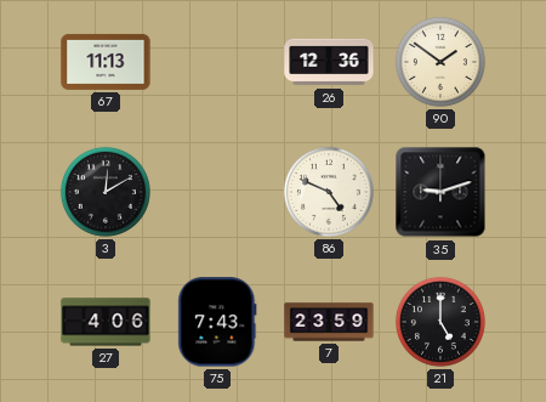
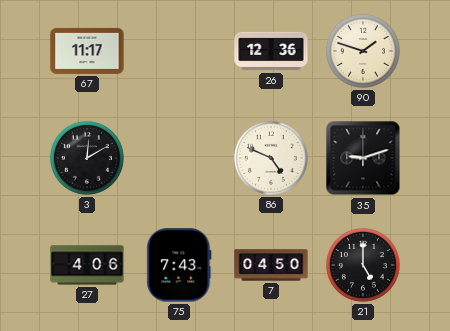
67: 11:13 -> 11:17
90: 1:51 -> 1:48
7: 23:59 -> 04:50
